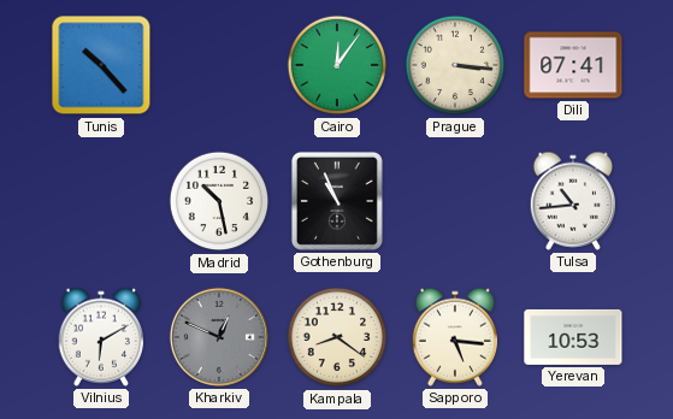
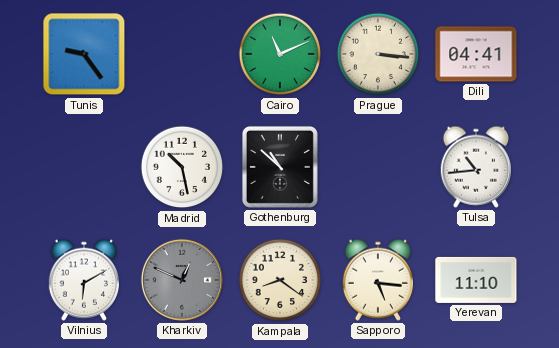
Tunis: 10:23 -> 9:24
Cairo: 12:06 -> 11:11
Dili: 07:41 -> 04:41
Gothenburg: 10:56 -> 10:52
Yerevan: 10:53 -> 11:10
